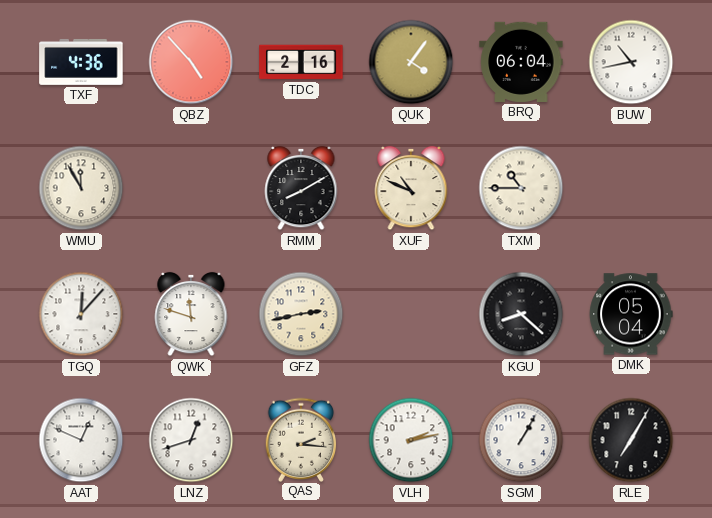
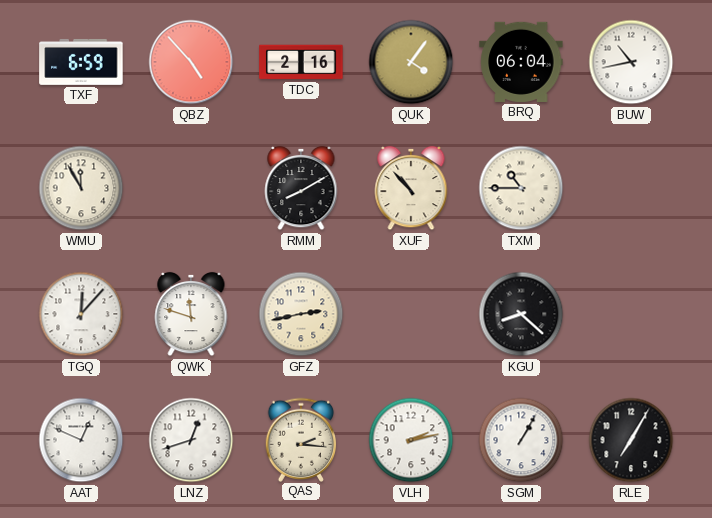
TXF: 4:36 -> 6:59
XUF: 10:49 -> 10:53
DMK: 05:04 -> none
